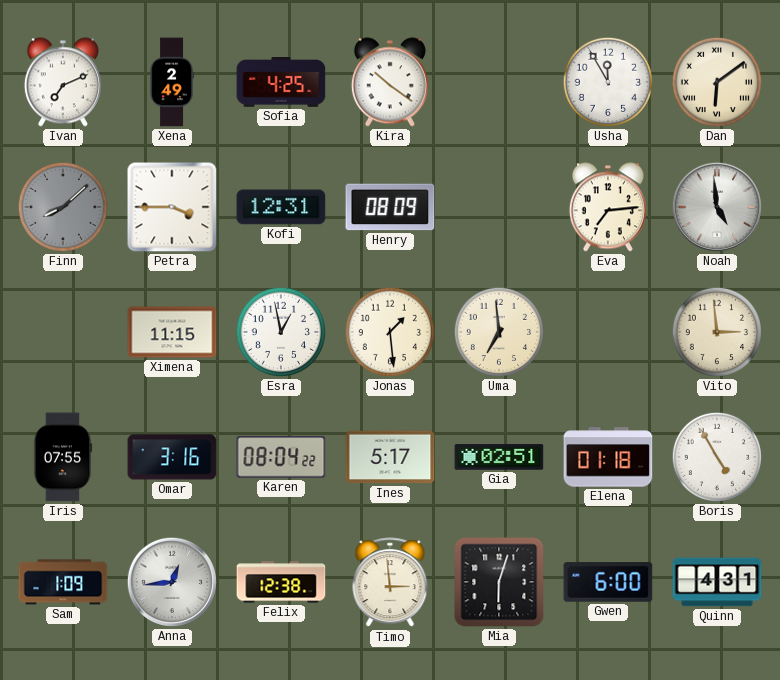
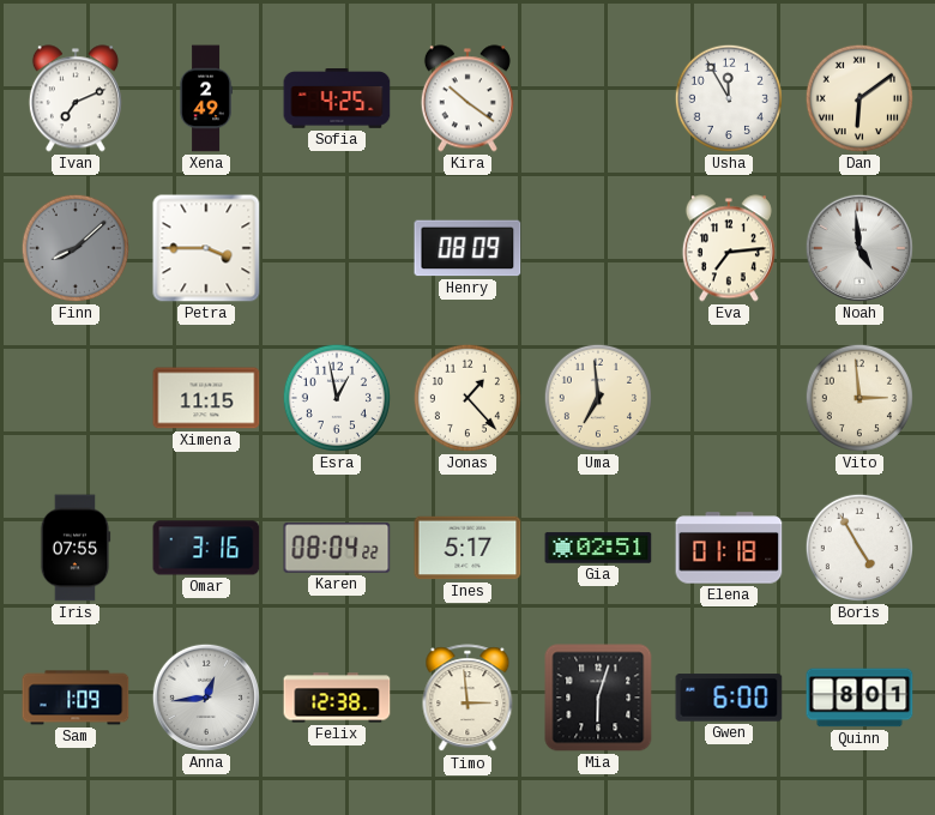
Kofi: 12:31 -> none
Jonas: 1:29 -> 1:23
Quinn: 4:31 -> 8:01
